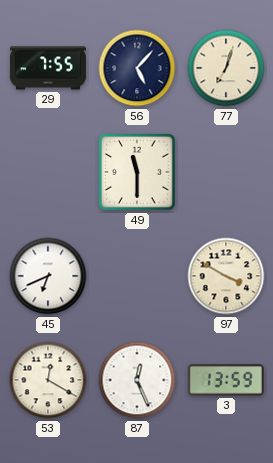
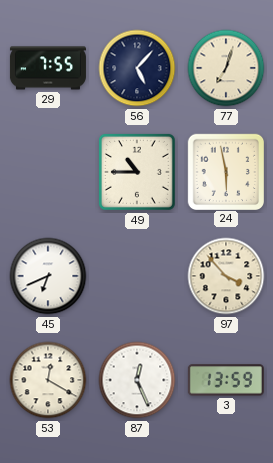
49: 11:30 -> 10:45
24: none -> 5:58
97: 3:50 -> 3:53
